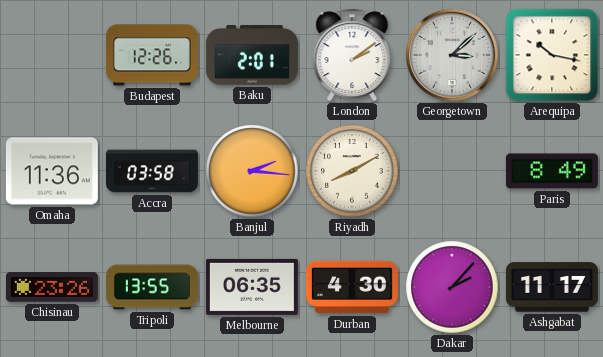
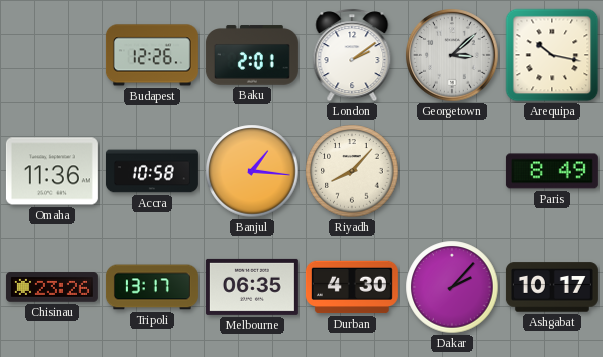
Accra: 03:58 -> 10:58
Banjul: 2:16 -> 1:16
Riyadh: 8:10 -> 8:07
Tripoli: 13:55 -> 13:17
Ashgabat: 11:17 -> 10:17
